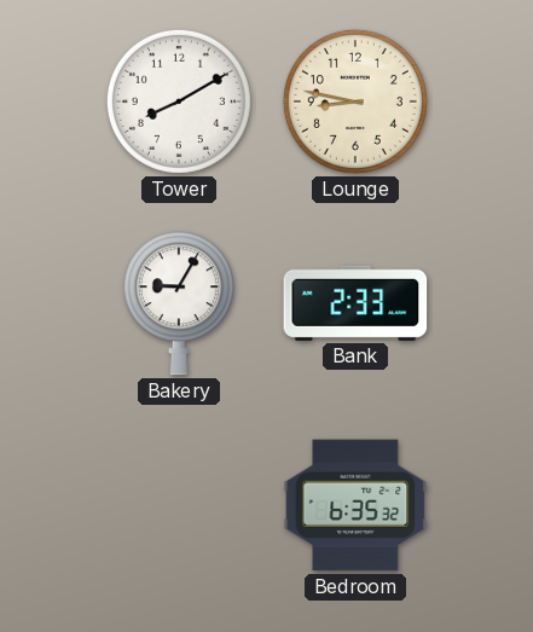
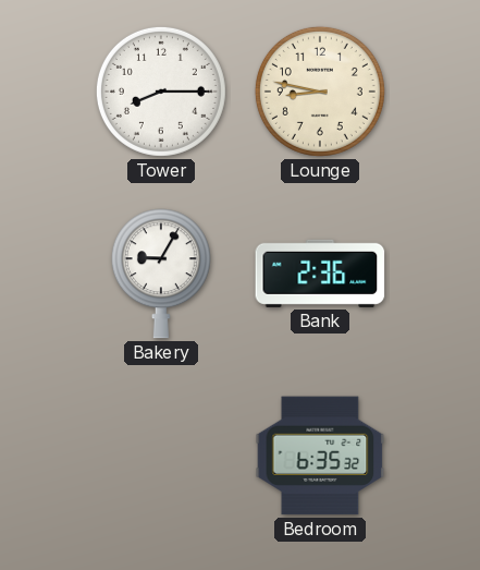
Tower: 8:10 -> 8:15
Bank: 2:33 -> 2:36
